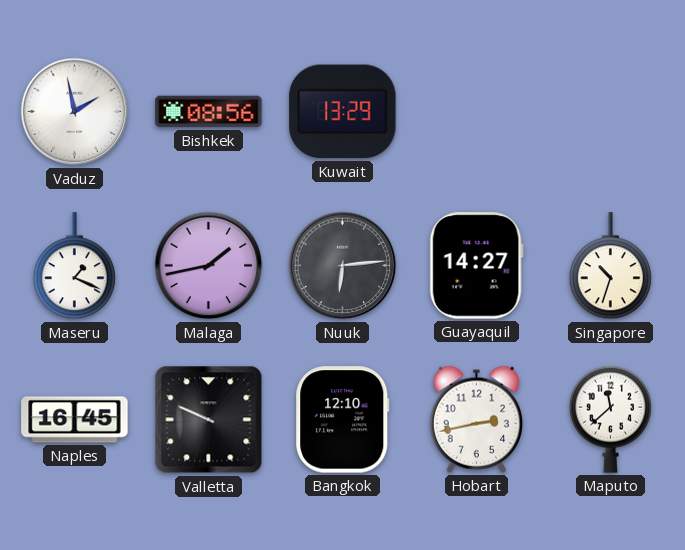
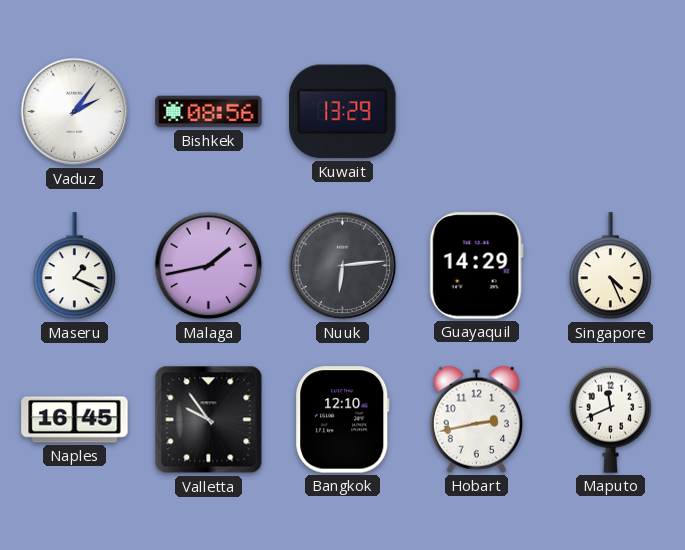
Vaduz: 1:58 -> 2:06
Guayaquil: 14:27 -> 14:29
Singapore: 10:33 -> 4:26
Valletta: 9:49 -> 9:54
Maputo: 11:38 -> 11:41
